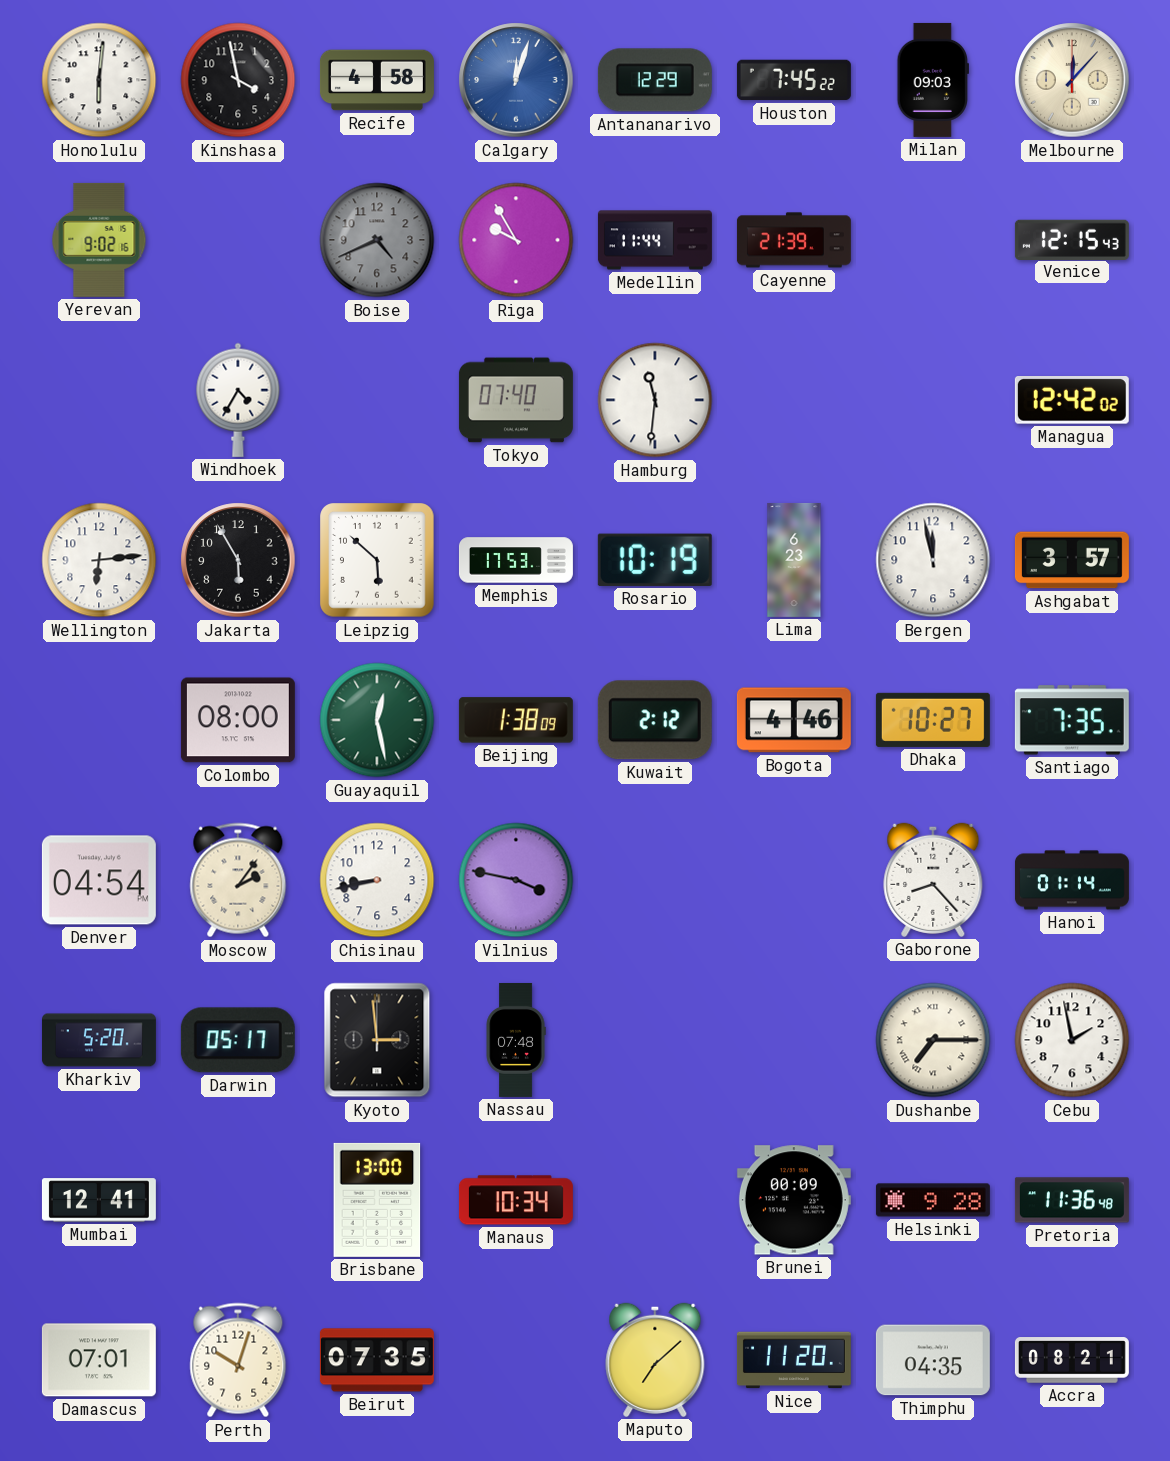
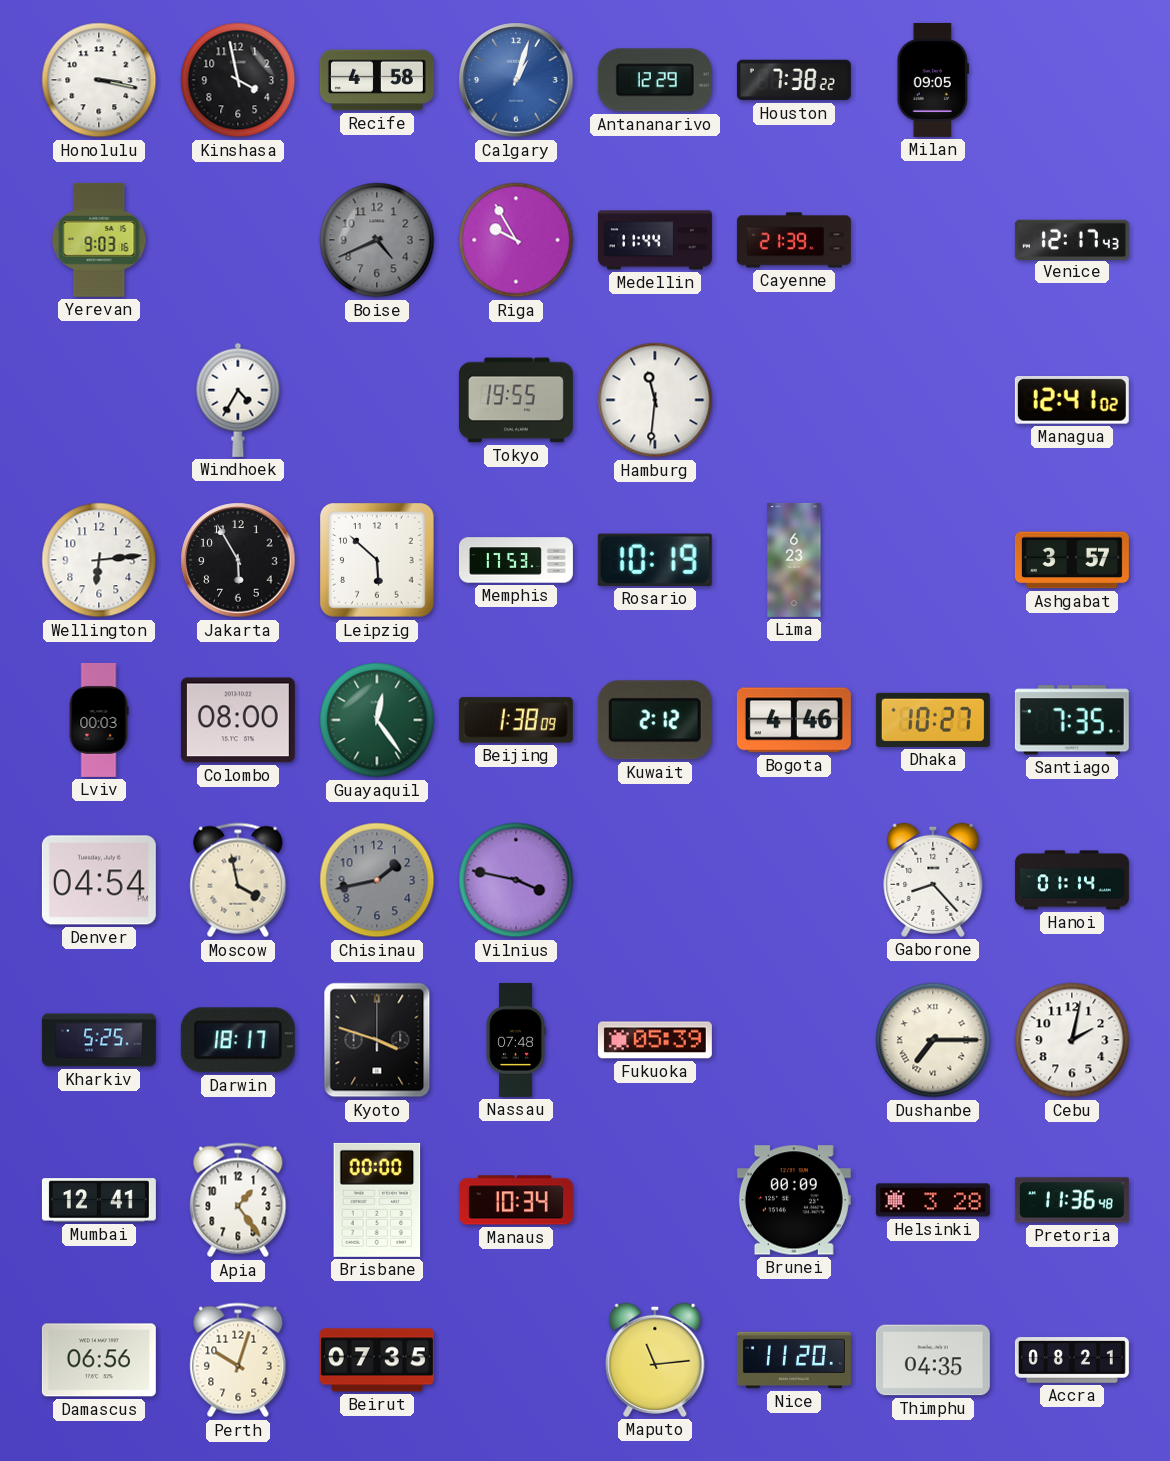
Honolulu: 6:01 -> 3:17
Calgary: 12:03 -> 1:03
Houston: 7:45 -> 7:38
Milan: 09:03 -> 09:05
Melbourne: 12:07 -> none
Yerevan: 9:02 -> 9:03
Venice: 12:15 -> 12:17
Tokyo: 07:40 -> 19:55
Managua: 12:42 -> 12:41
Bergen: 11:58 -> none
Lviv: none -> 00:03
Guayaquil: 12:28 -> 12:24
Moscow: 2:06 -> 3:58
Chisinau: 8:43 -> 1:43
Chisinau dial: white -> grey
Kharkiv: 5:20 -> 5:25
Darwin: 05:17 -> 18:17
Kyoto: 2:59 -> 3:48
Fukuoka: none -> 05:39
Cebu: 1:58 -> 2:02
Apia: none -> 1:24
Brisbane: 13:00 -> 00:00
Helsinki: 9:28 -> 3:28
Damascus: 07:01 -> 06:56
Maputo: 7:08 -> 11:14
